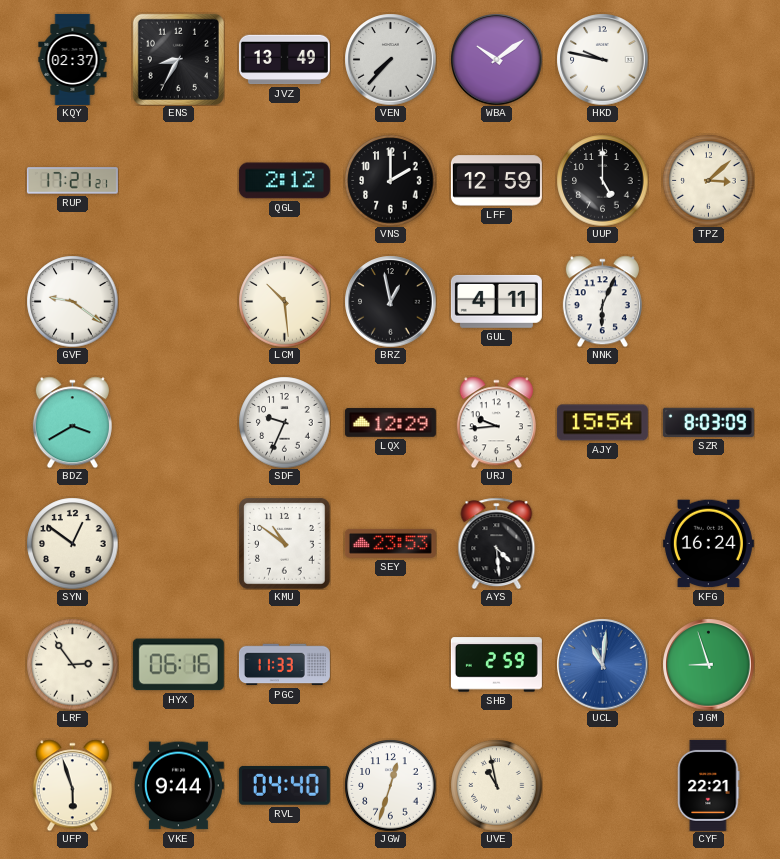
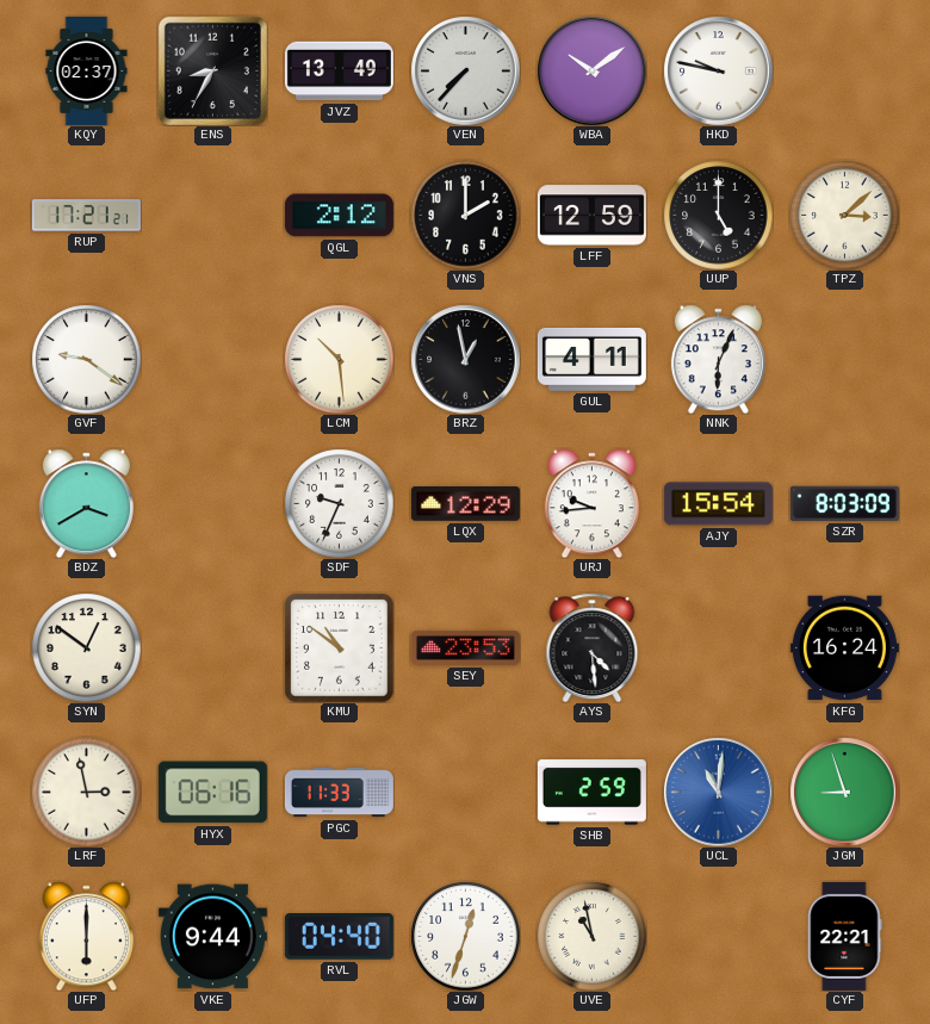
LRF: 2:54 -> 2:58
UFP: 5:57 -> 6:00
